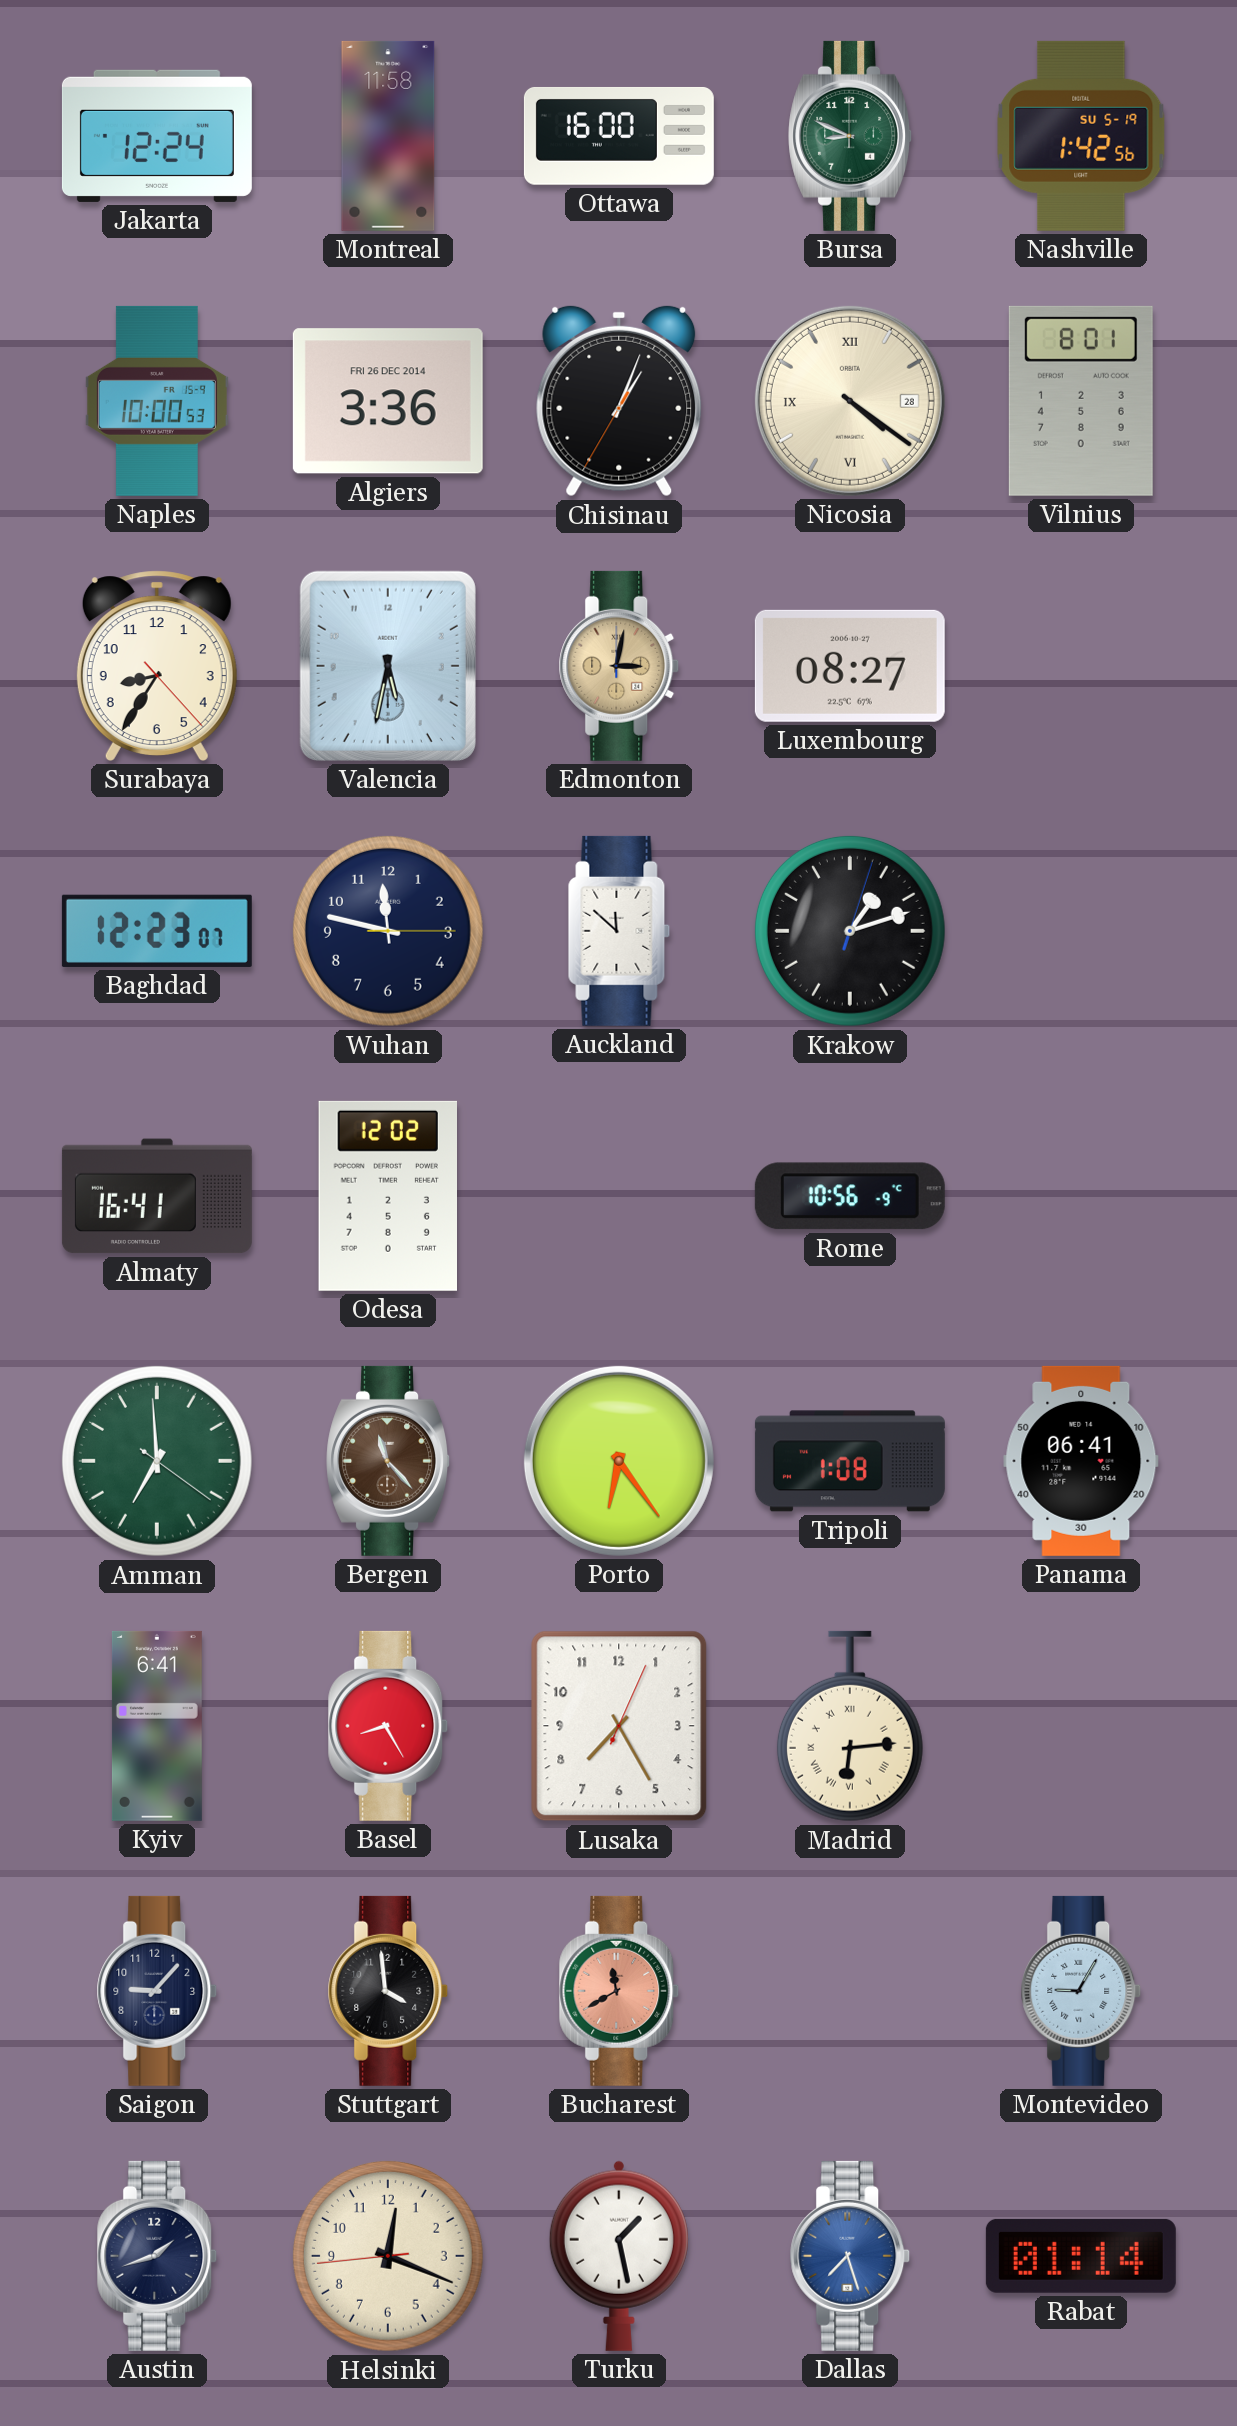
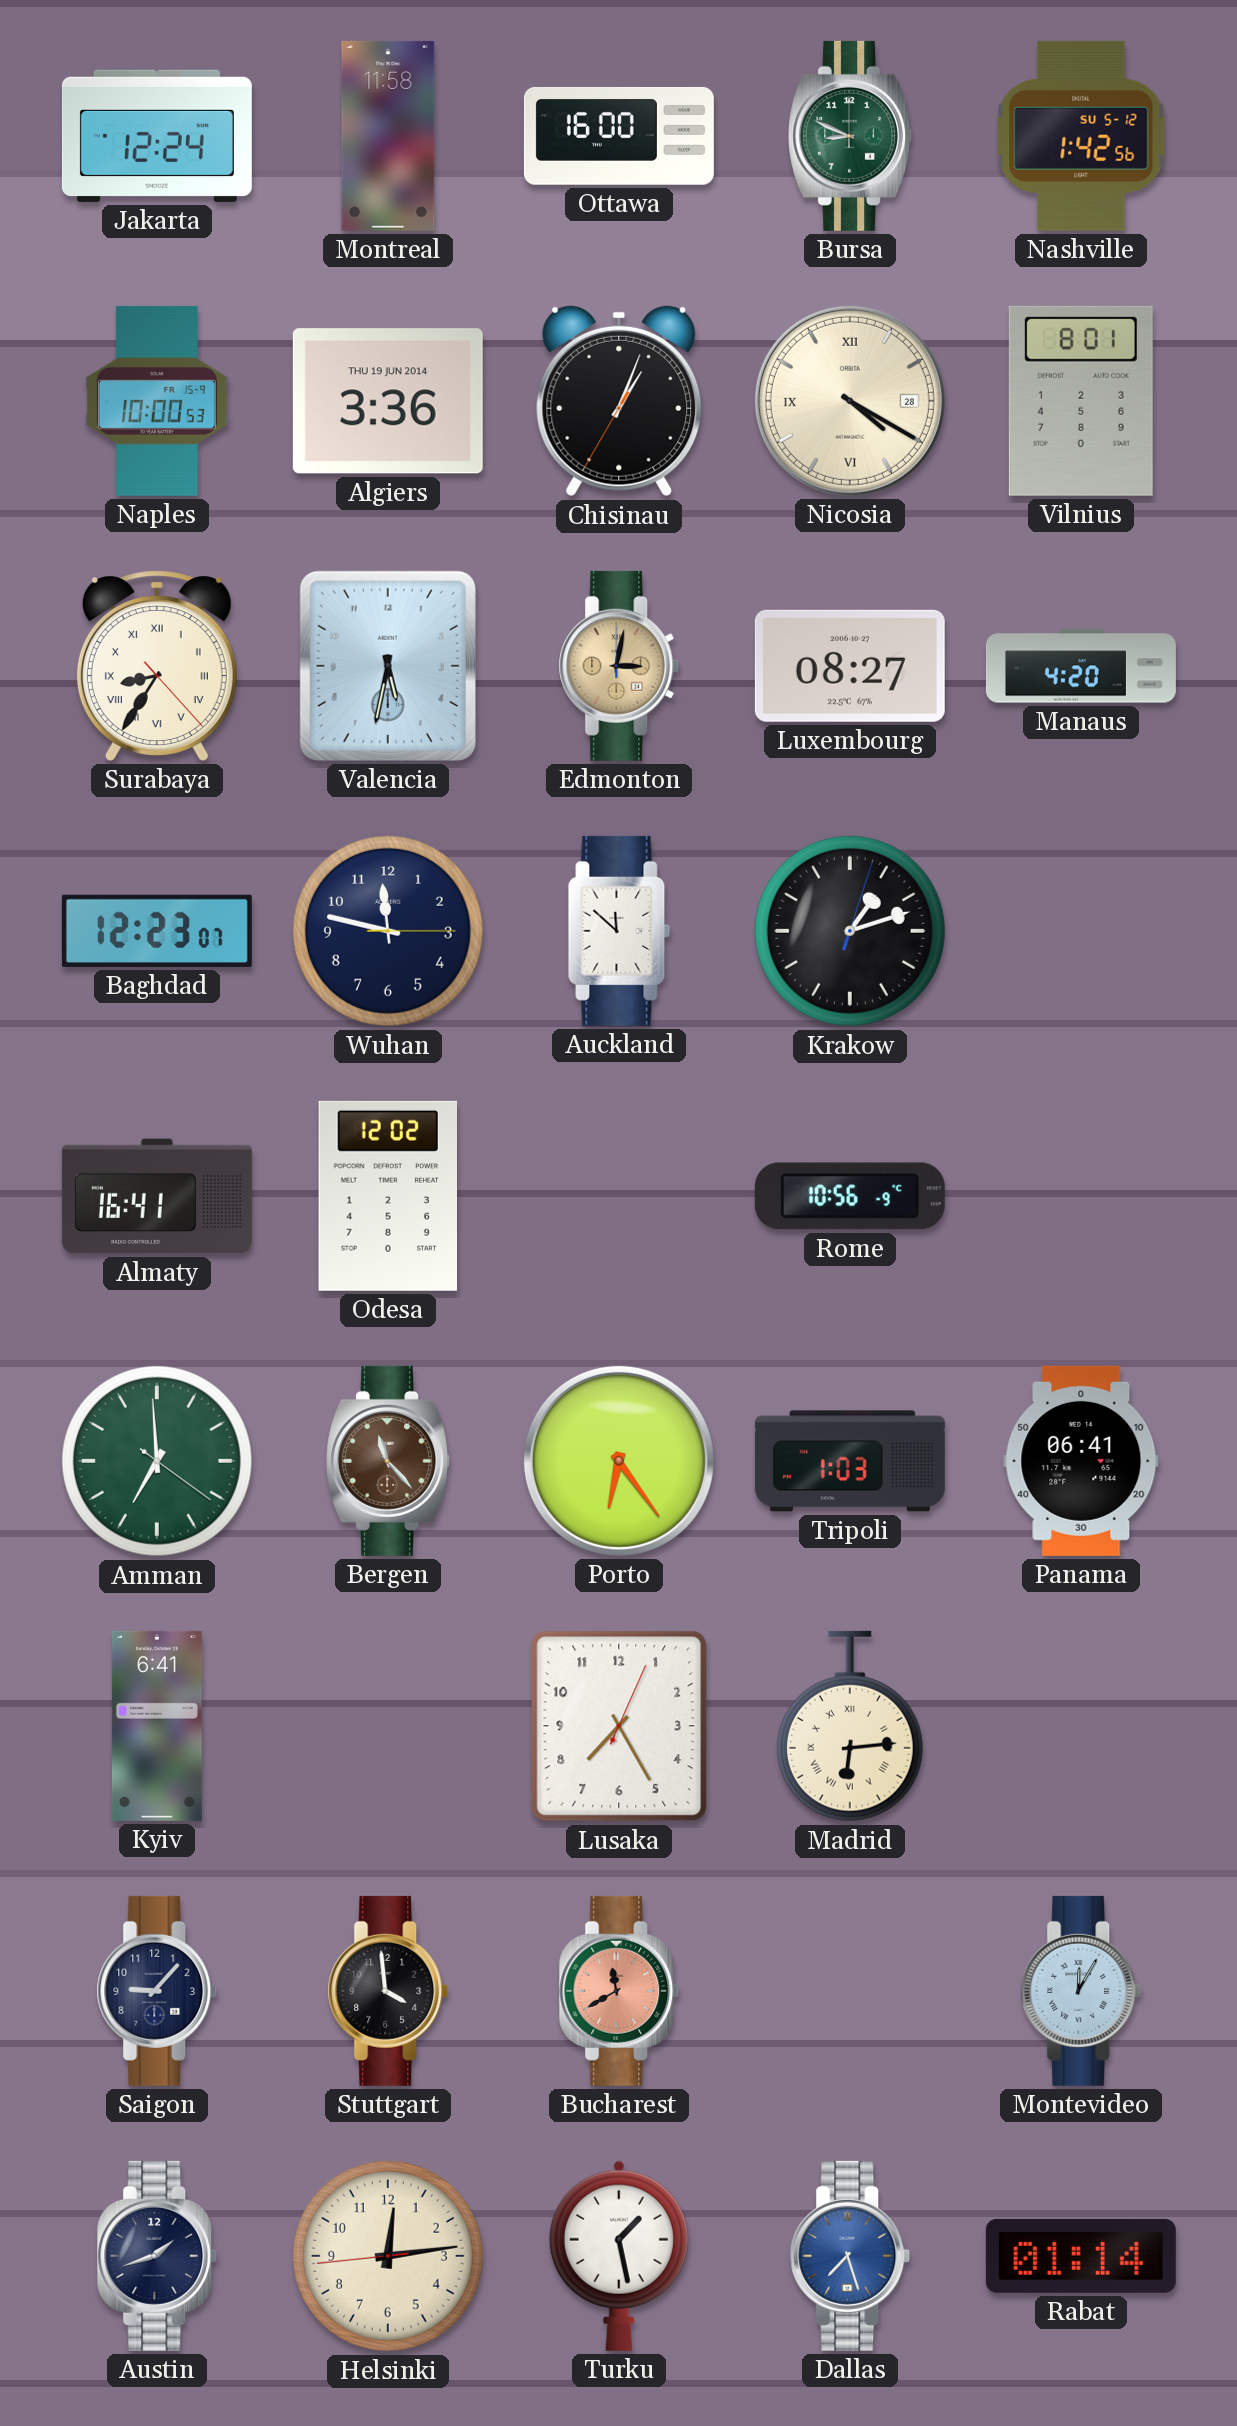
Nashville date: SU 5-19 -> SU 5-12
Algiers date: FRI 26 DEC 2014 -> THU 19 JUN 2014
Nicosia: 4:21 -> 4:20
Surabaya numerals: Arabic -> Roman
Manaus: none -> 4:20
Tripoli: 1:08 -> 1:03
Basel: 8:25 -> none
Montevideo: 9:05 -> 12:05
Helsinki: 12:18 -> 12:13
